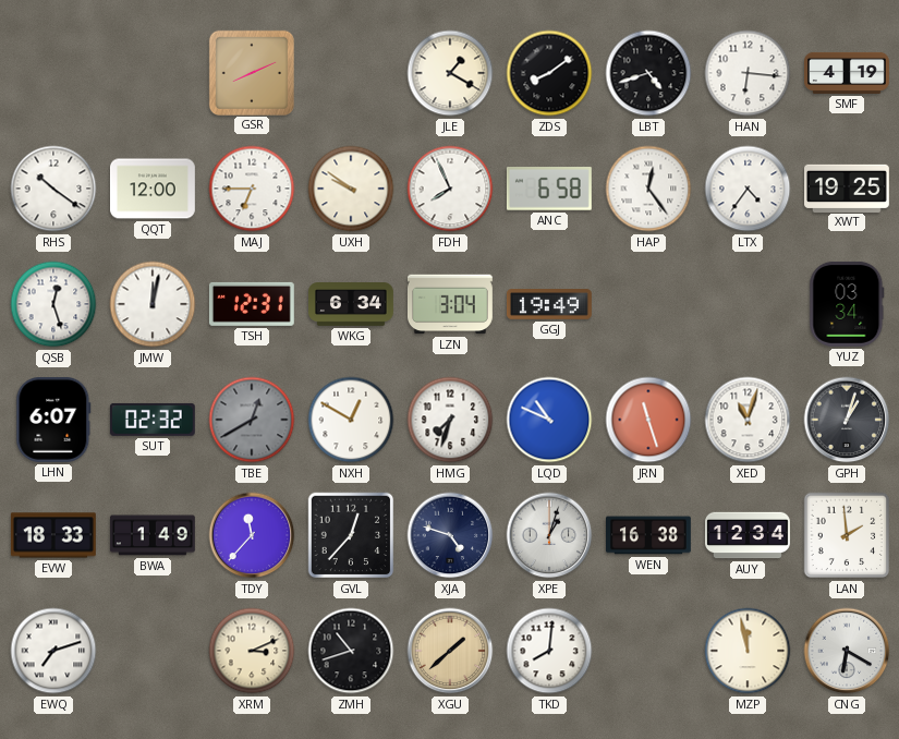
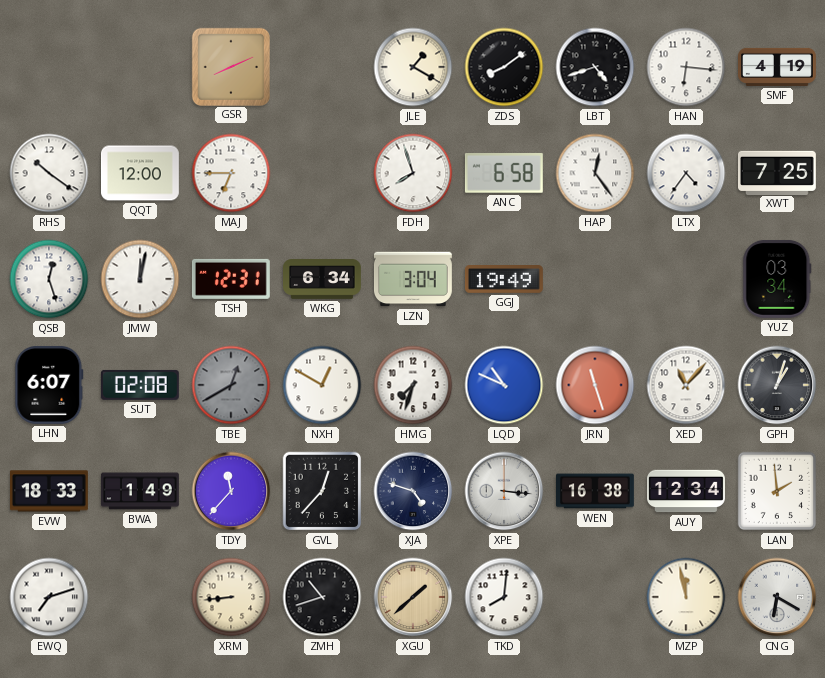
UXH: 9:51 -> none
FDH: 7:56 -> 7:57
XWT: 19:25 -> 7:25
SUT: 02:32 -> 02:08
XED: 11:03 -> 11:07
XPE: 1:03 -> 3:16
XRM: 3:11 -> 8:44
